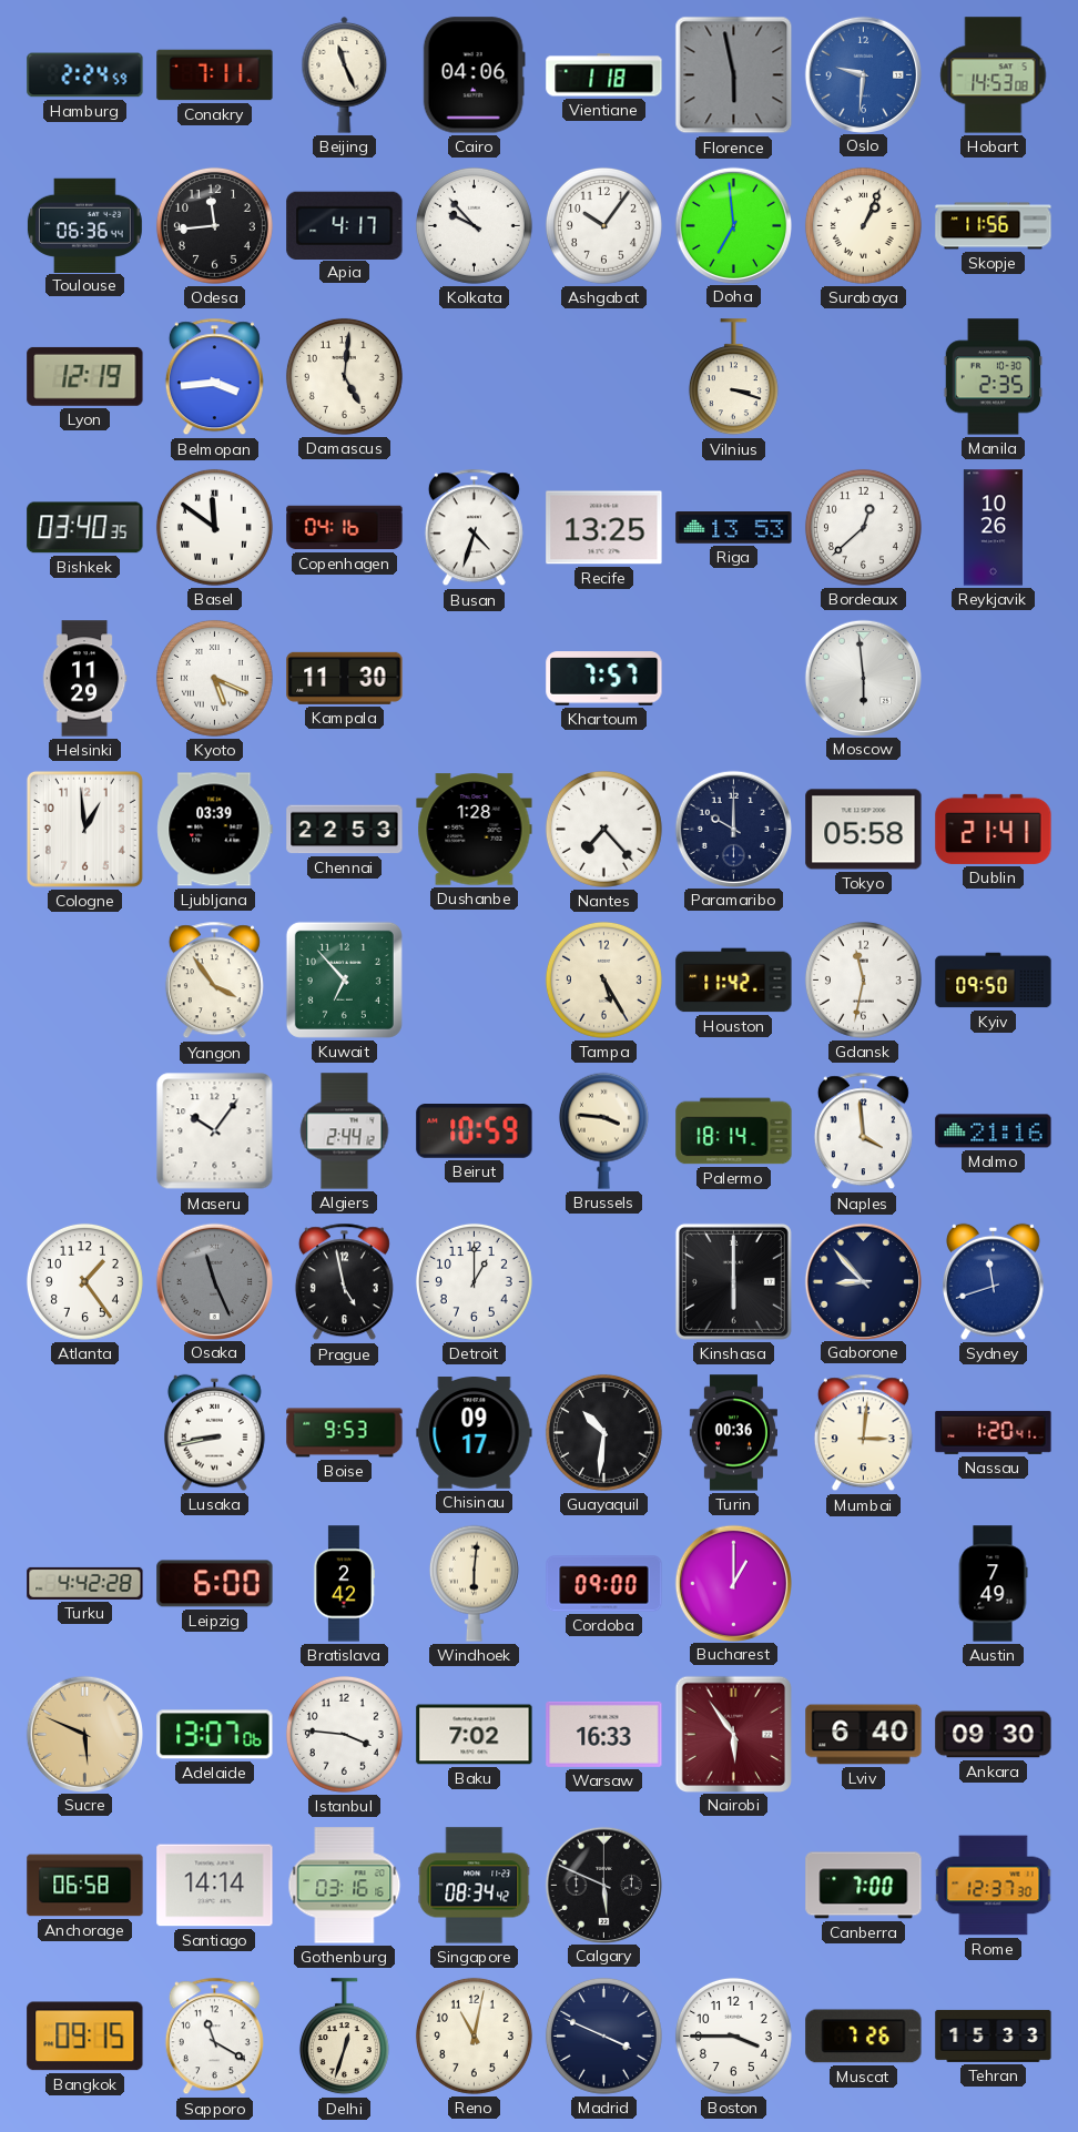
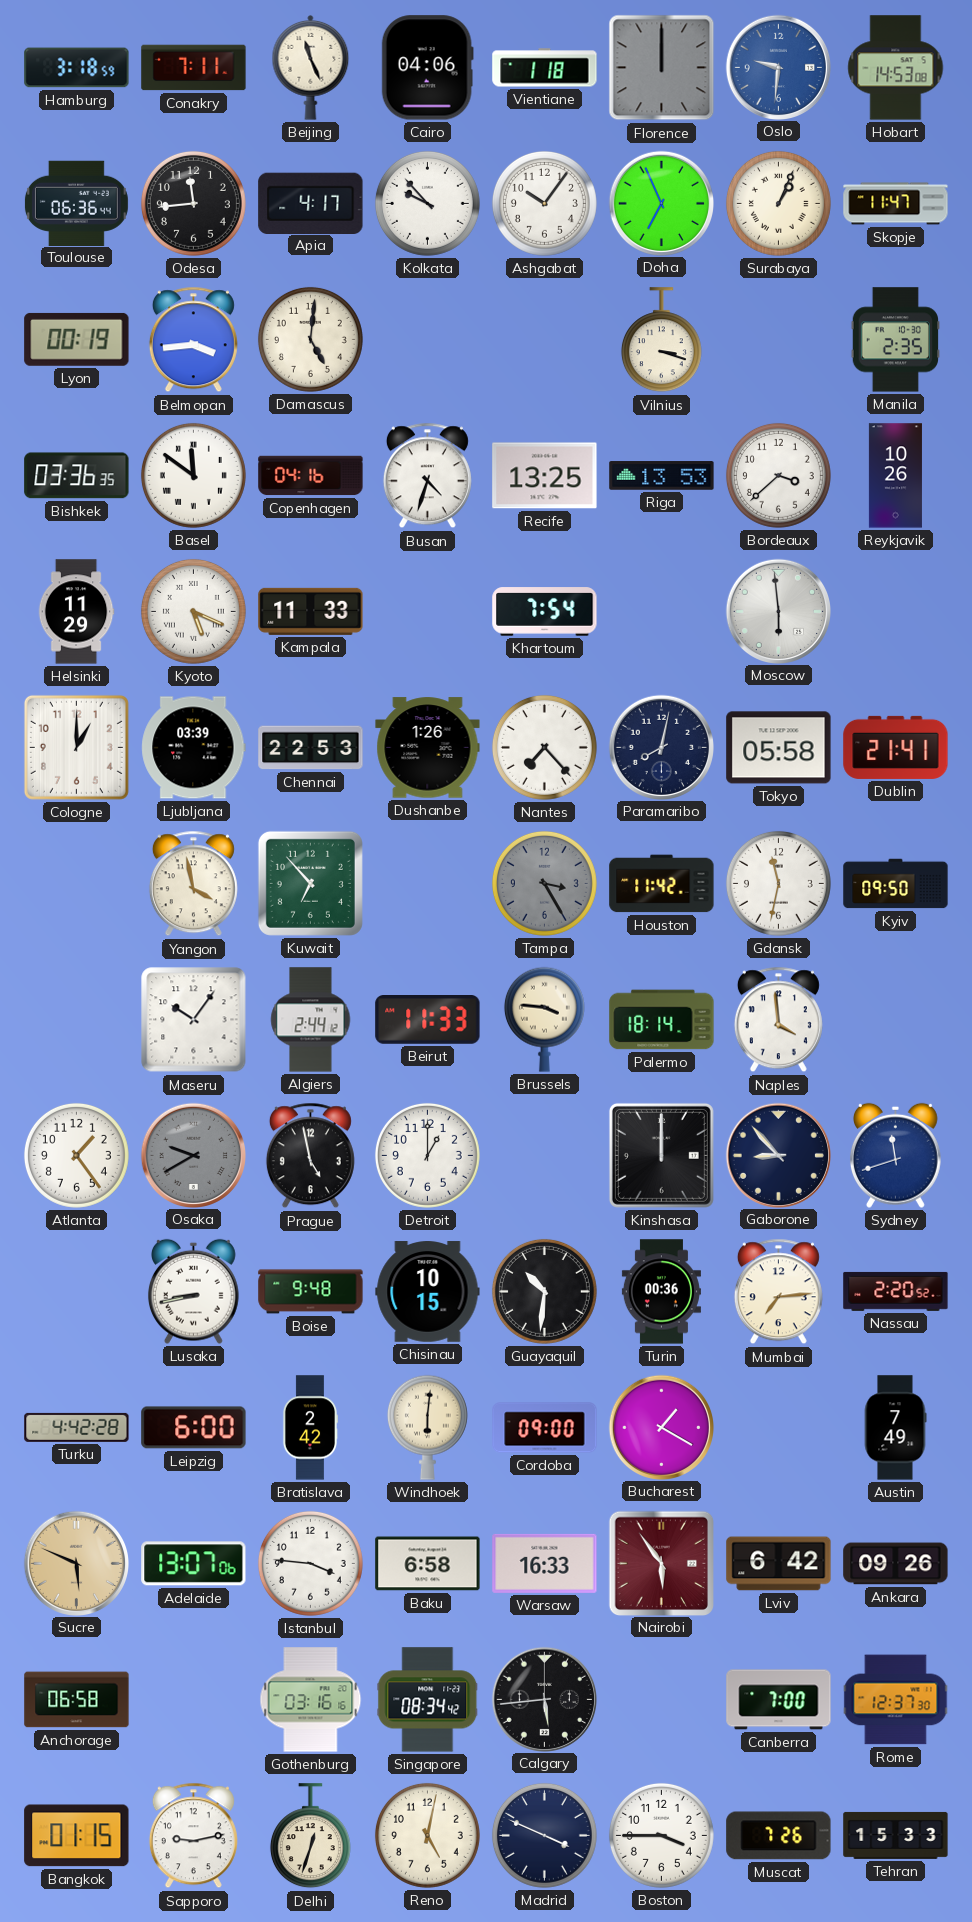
Hamburg: 2:24 -> 3:18
Florence: 5:58 -> 12:00
Doha: 6:59 -> 6:56
Skopje: 11:56 -> 11:47
Lyon: 12:19 -> 00:19
Bishkek: 03:40 -> 03:36
Bordeaux: 12:38 -> 3:38
Kampala: 11:30 -> 11:33
Khartoum: 7:57 -> 7:54
Cologne: 12:59 -> 1:00
Dushanbe: 1:28 -> 1:26
Paramaribo: 10:00 -> 8:02
Yangon: 3:54 -> 3:58
Tampa: 5:25 -> 3:25
Tampa dial: cream -> grey
Beirut: 10:59 -> 11:33
Malmo: 21:16 -> none
Osaka: 11:26 -> 9:40
Kinshasa: 6:00 -> 12:00
Boise: 9:53 -> 9:48
Chisinau: 09:17 -> 10:15
Mumbai: 3:01 -> 7:14
Nassau: 1:20 -> 2:20
Bucharest: 1:00 -> 1:20
Baku: 7:02 -> 6:58
Lviv: 6:40 -> 6:42
Ankara: 09:30 -> 09:26
Santiago: 14:14 -> none
Calgary: 5:49 -> 5:44
Bangkok: 09:15 -> 01:15
Sapporo: 11:20 -> 9:13
Reno: 11:02 -> 5:02
